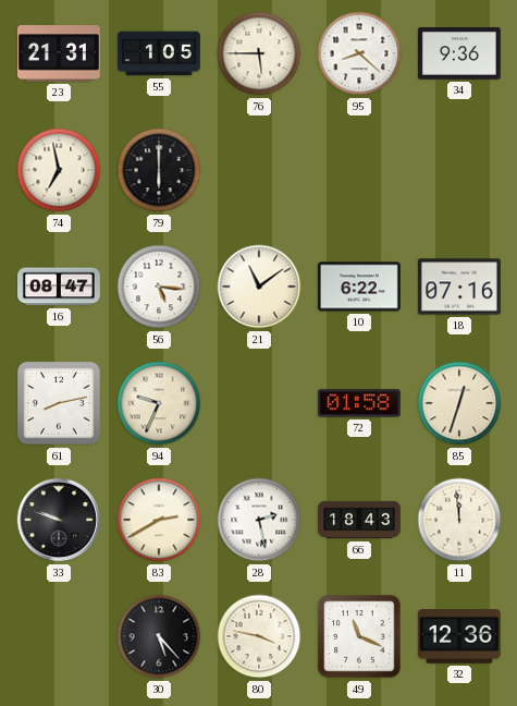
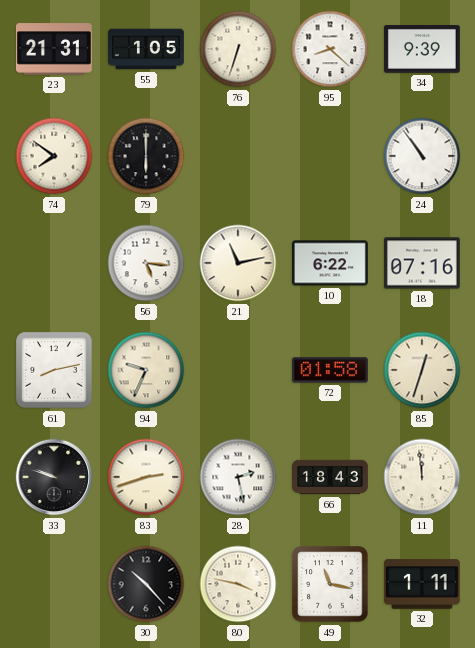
76: 5:45 -> 6:33
34: 9:36 -> 9:39
74: 6:58 -> 7:51
24: none -> 10:54
16: 08:47 -> none
21: 11:09 -> 11:13
83: 2:40 -> 2:42
30: 5:23 -> 10:23
49: 11:19 -> 11:17
32: 12:36 -> 1:11
